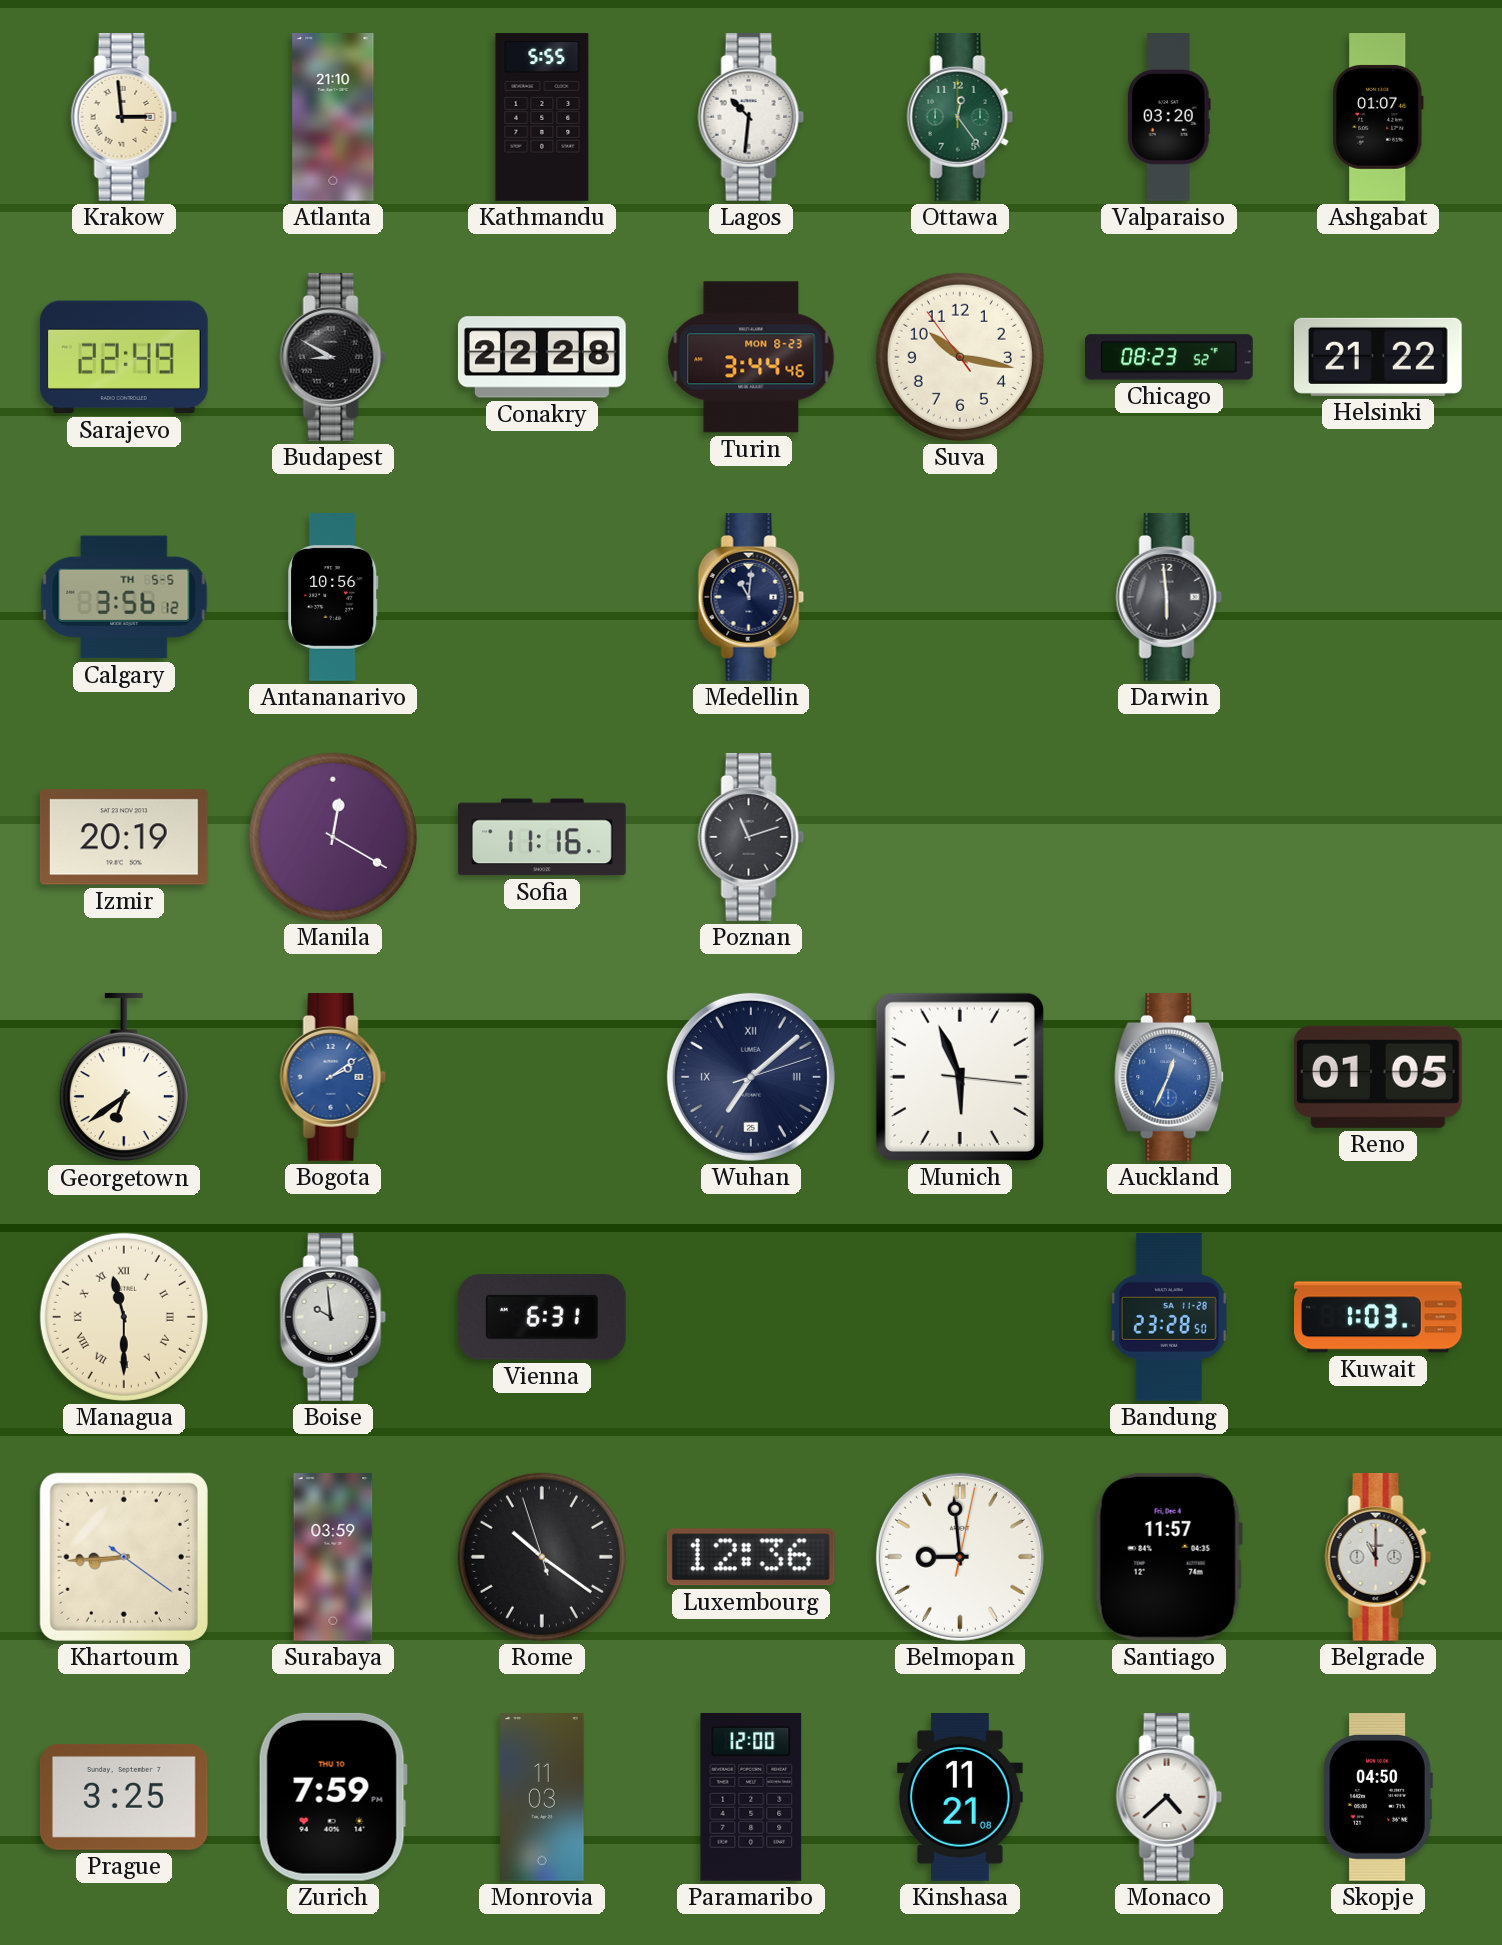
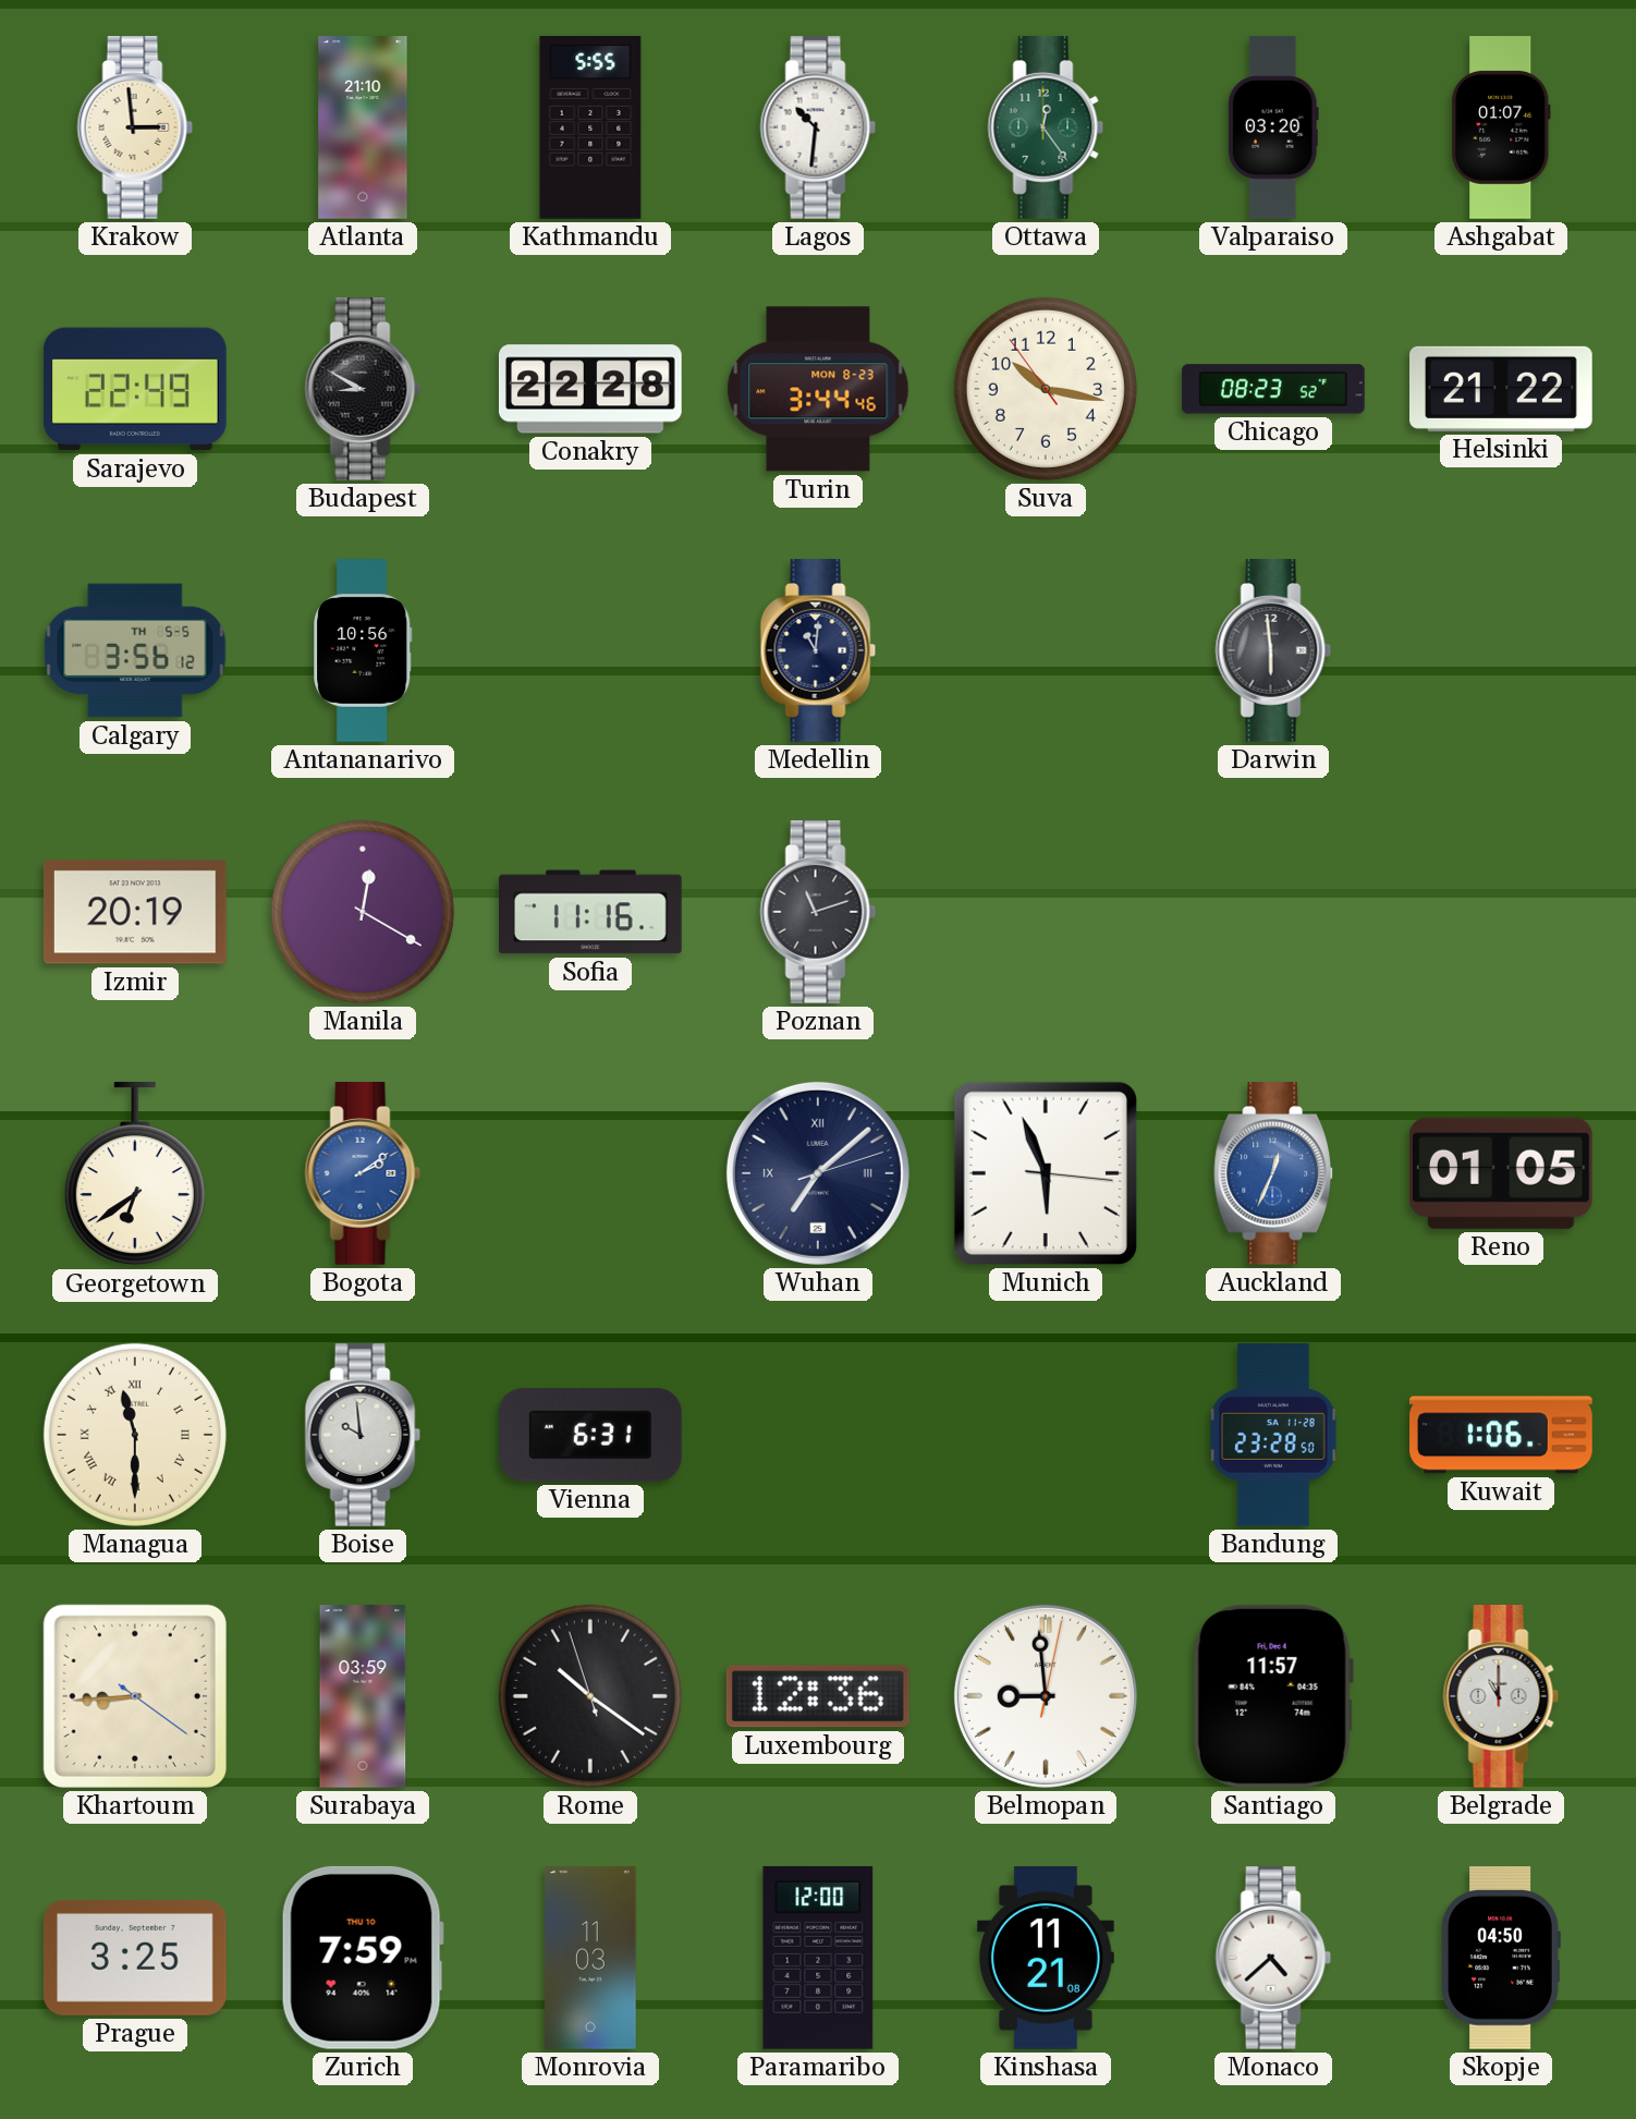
Kuwait: 1:03 -> 1:06
